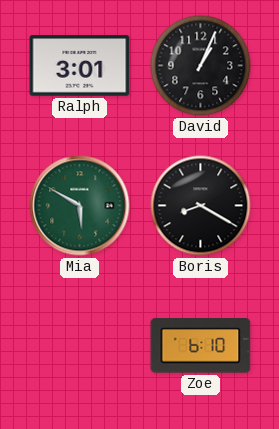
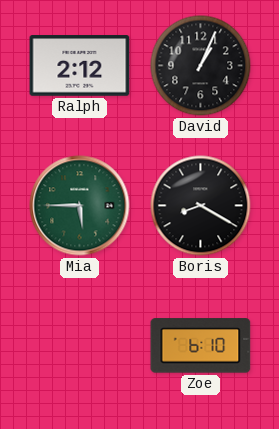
Ralph: 3:01 -> 2:12
Mia: 5:50 -> 5:45
